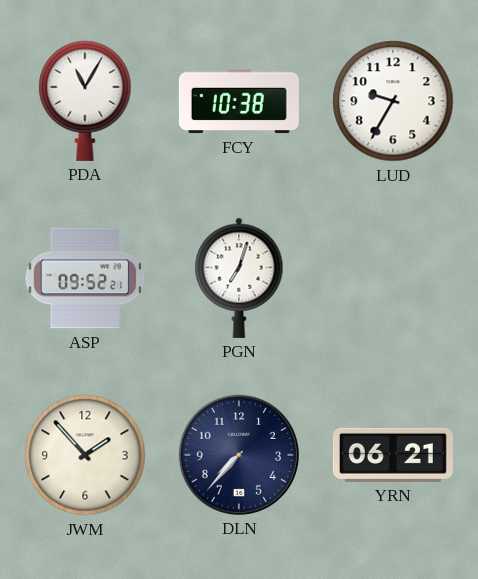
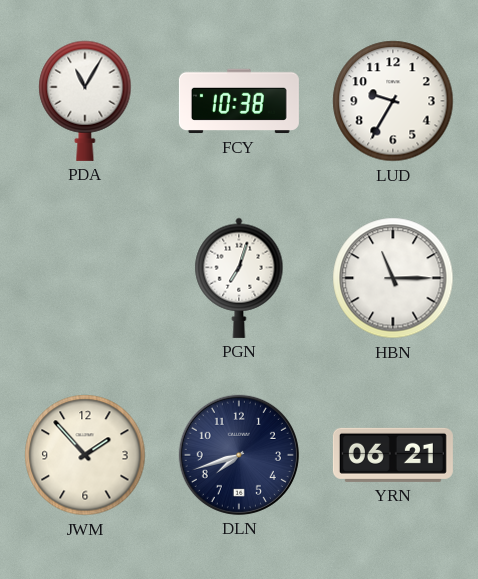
ASP: 09:52 -> none
HBN: none -> 11:15
DLN: 7:37 -> 7:42
